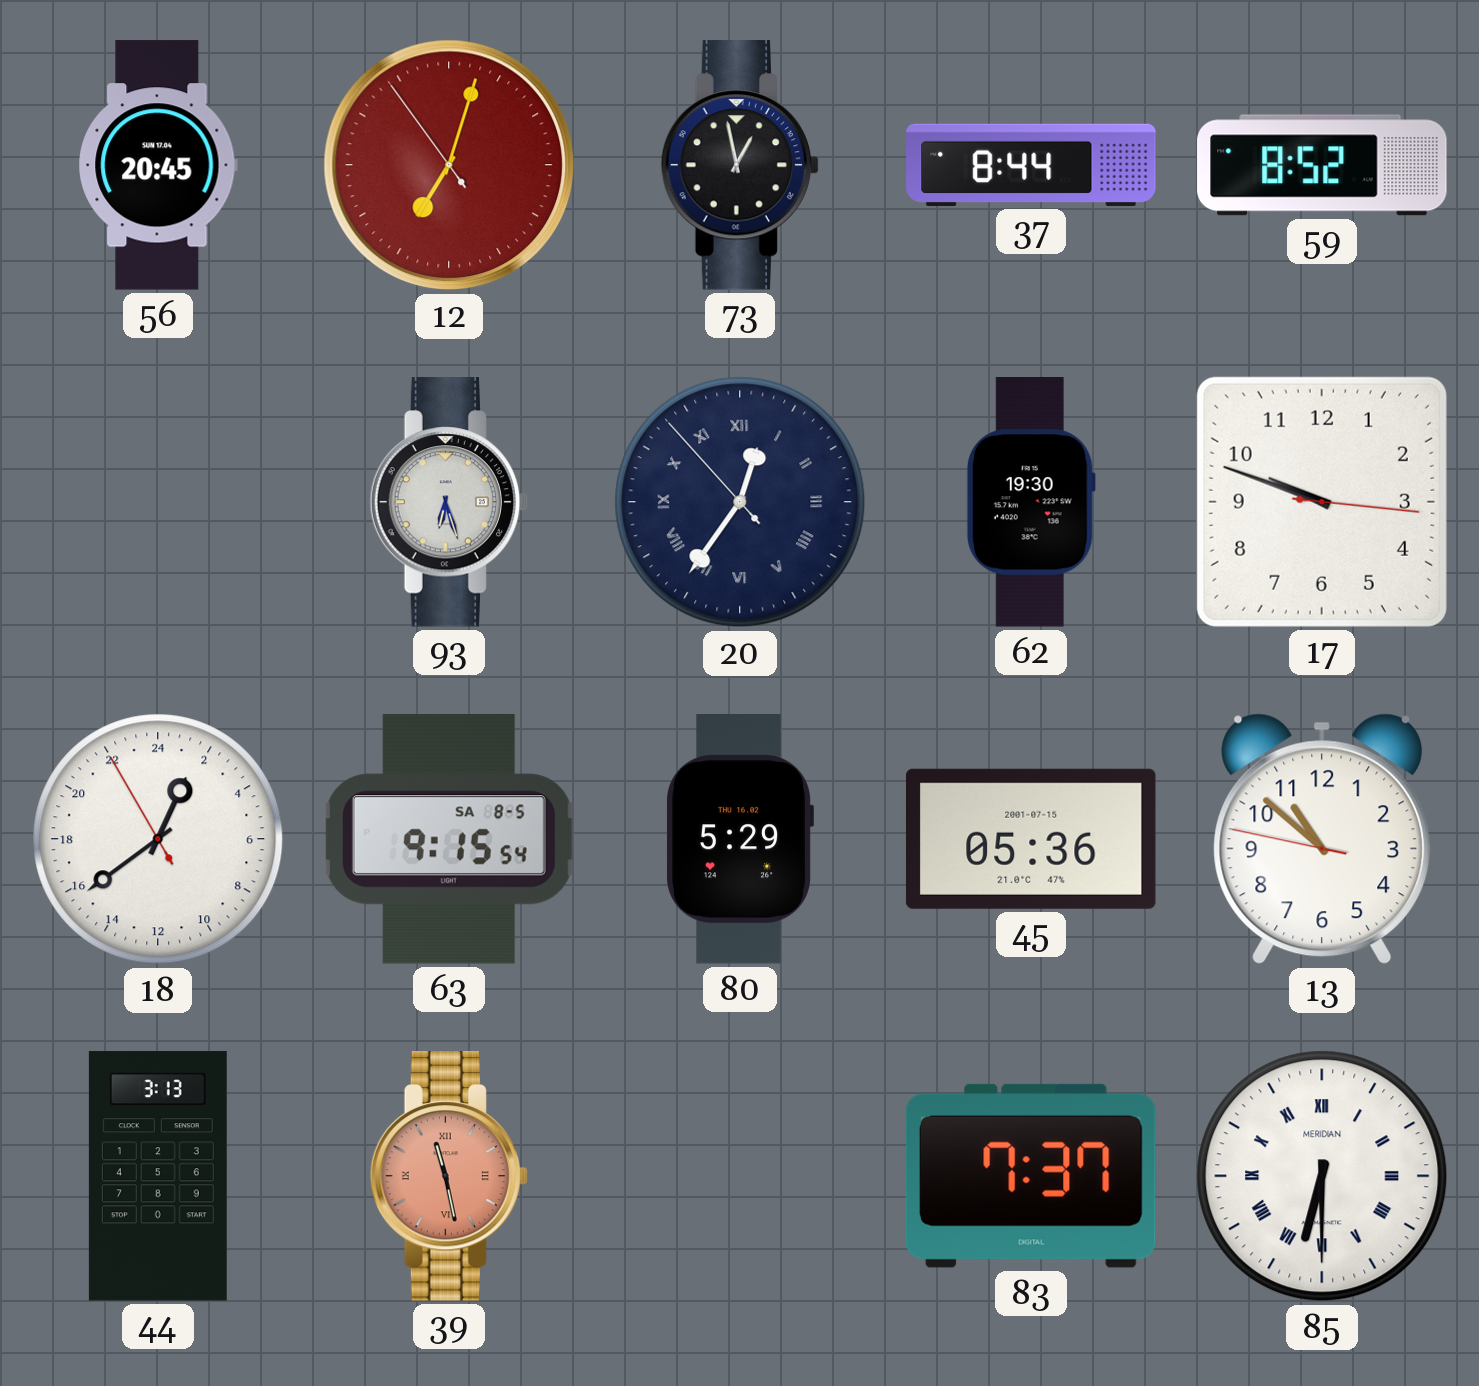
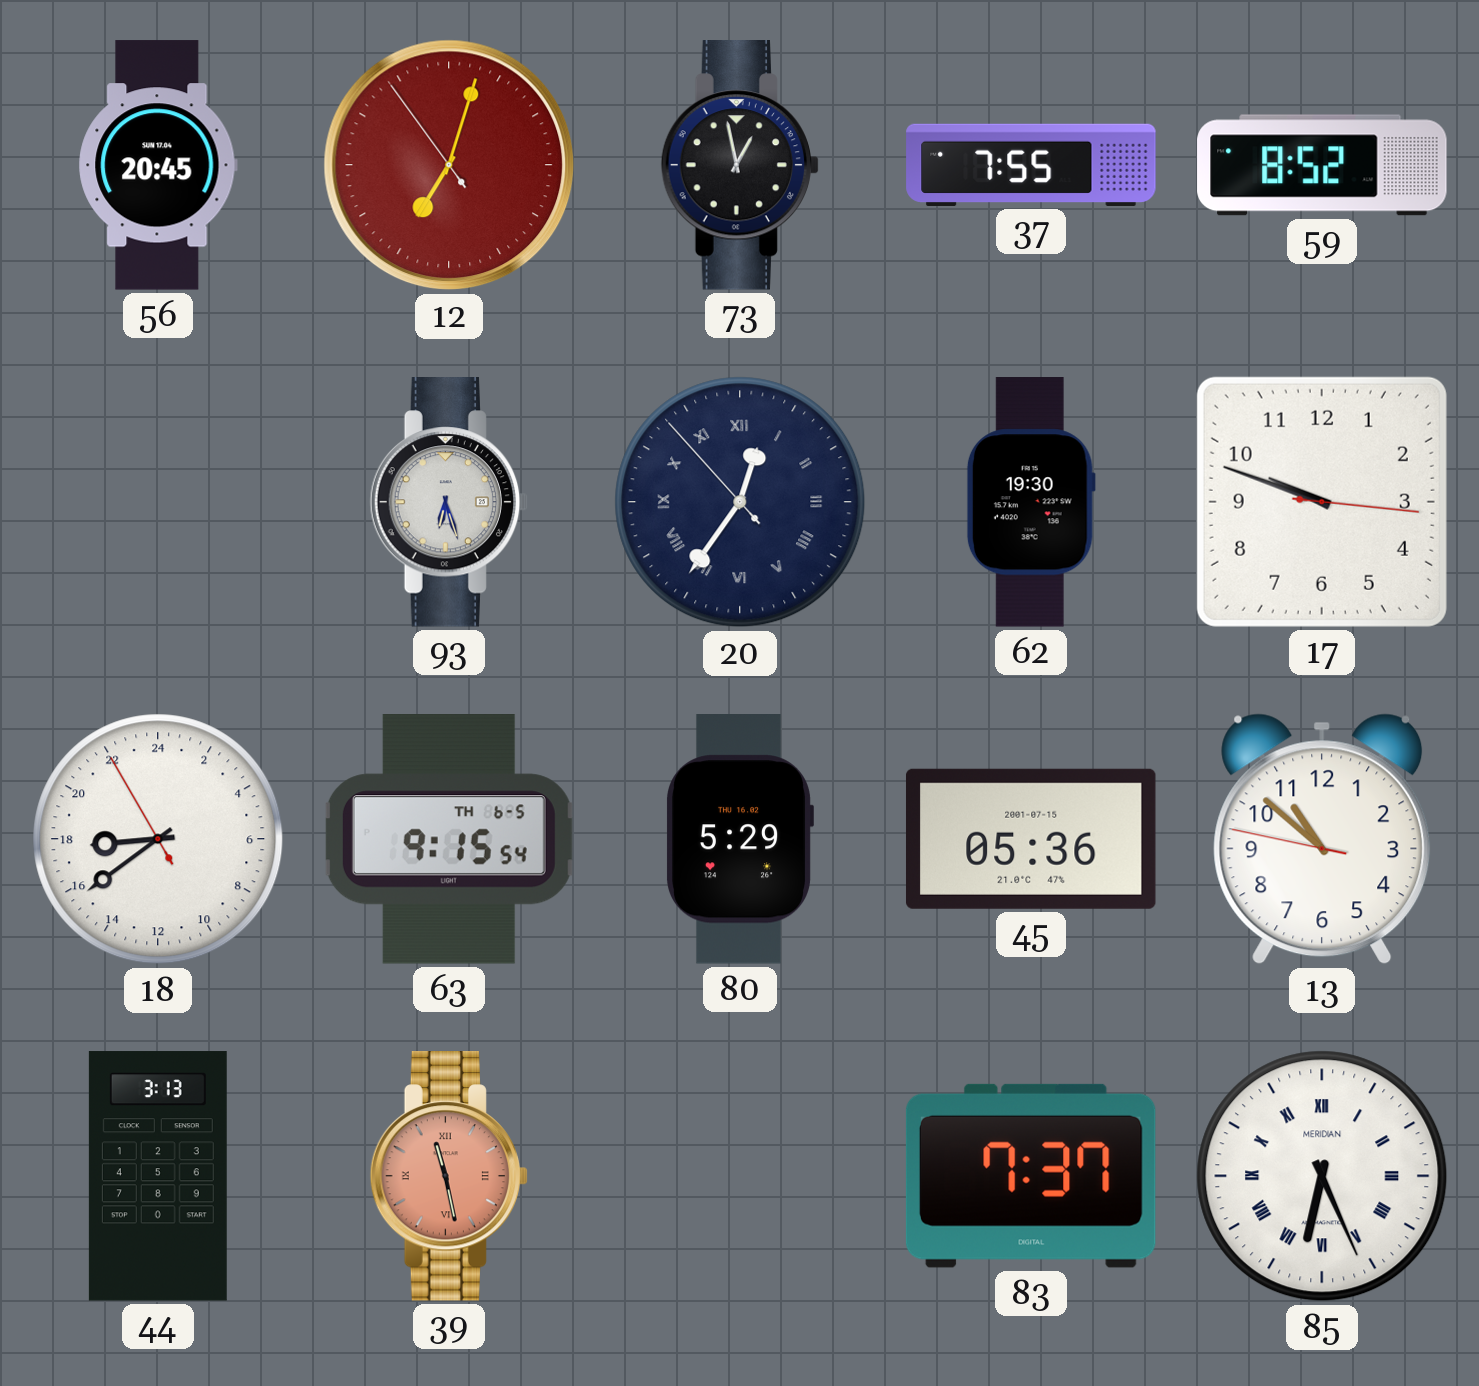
37: 8:44 -> 7:55
18: 1:38 -> 17:38
63 date: SA 8-5 -> TH 6-5
85: 6:30 -> 6:26
